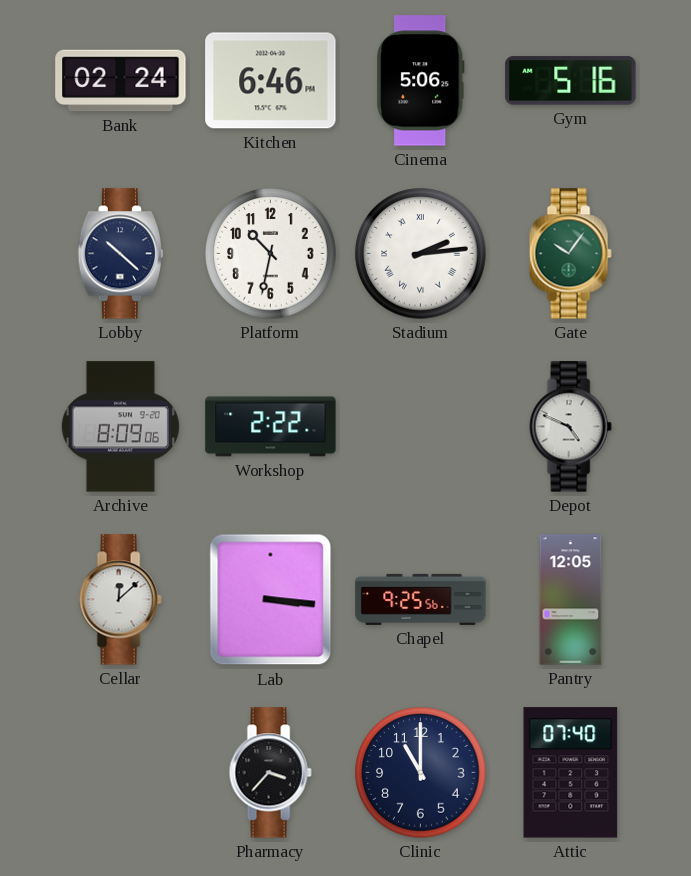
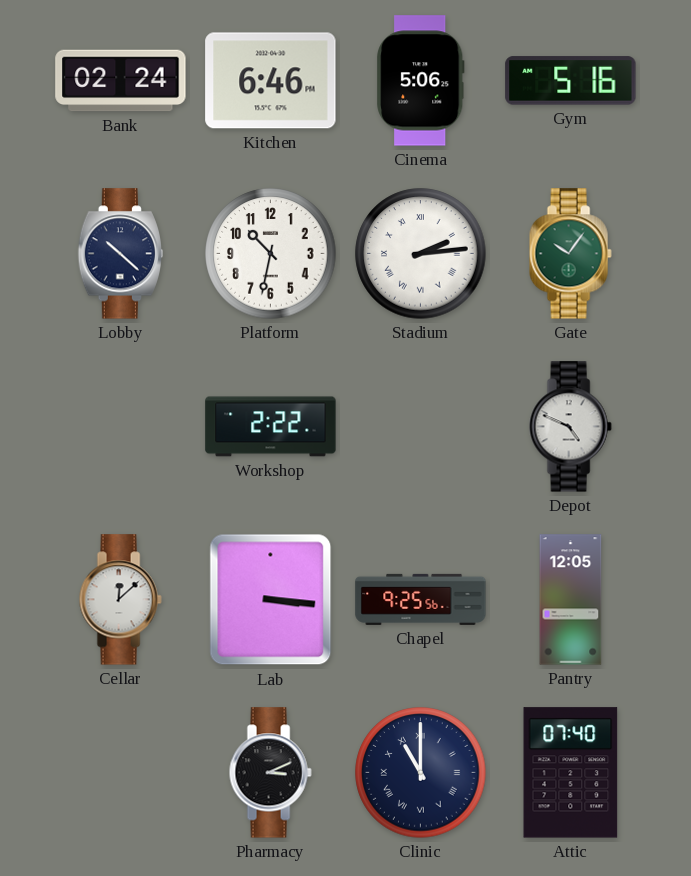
Archive: 8:09 -> none
Pharmacy: 3:37 -> 3:11
Clinic numerals: Arabic -> Roman
